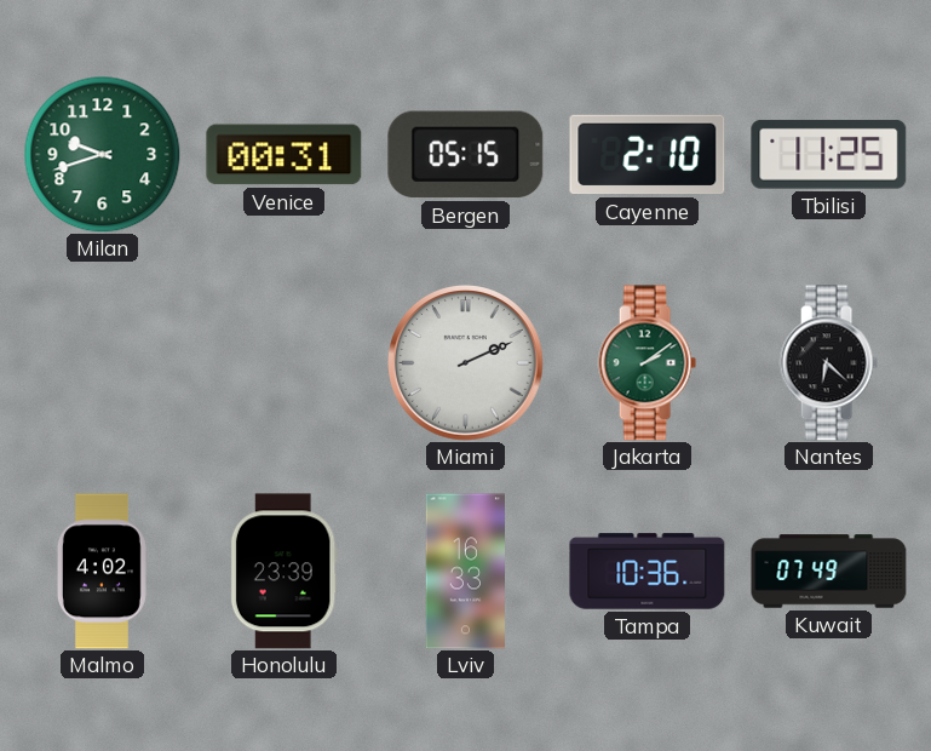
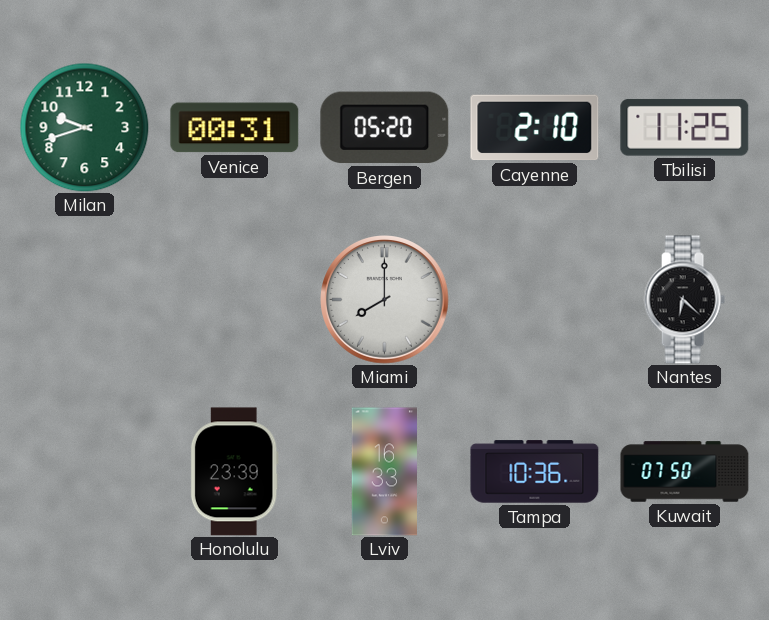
Bergen: 05:15 -> 05:20
Miami: 2:11 -> 8:00
Jakarta: 2:09 -> none
Malmo: 4:02 -> none
Kuwait: 07:49 -> 07:50
